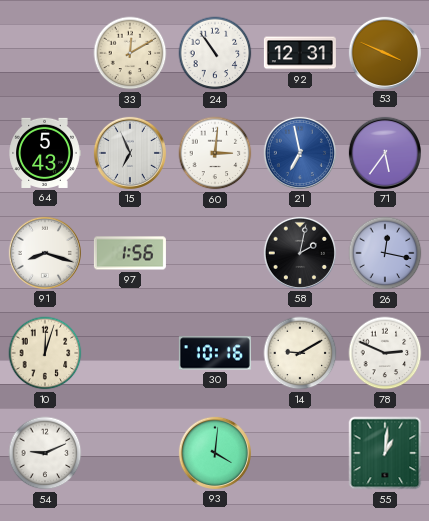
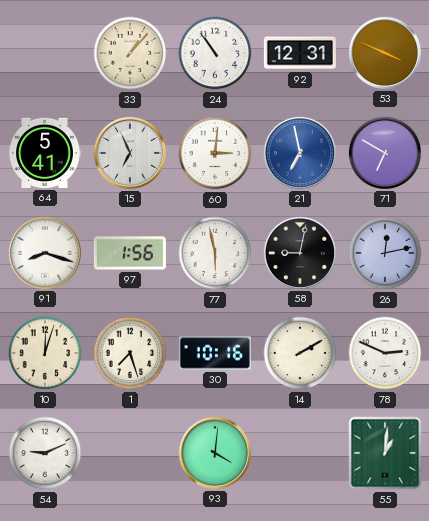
33: 12:10 -> 1:07
64: 5:43 -> 5:41
71: 5:36 -> 6:50
77: none -> 5:58
58: 2:02 -> 9:02
26: 12:17 -> 12:13
1: none -> 7:27
14: 9:10 -> 2:10
